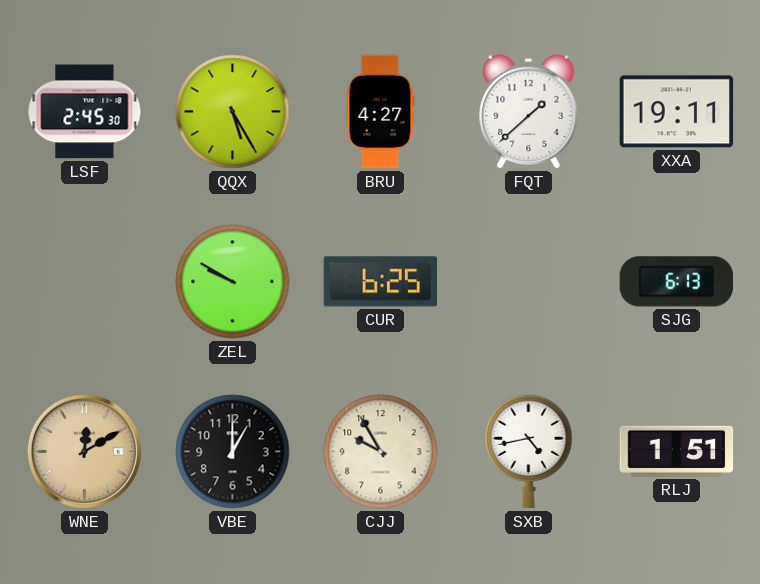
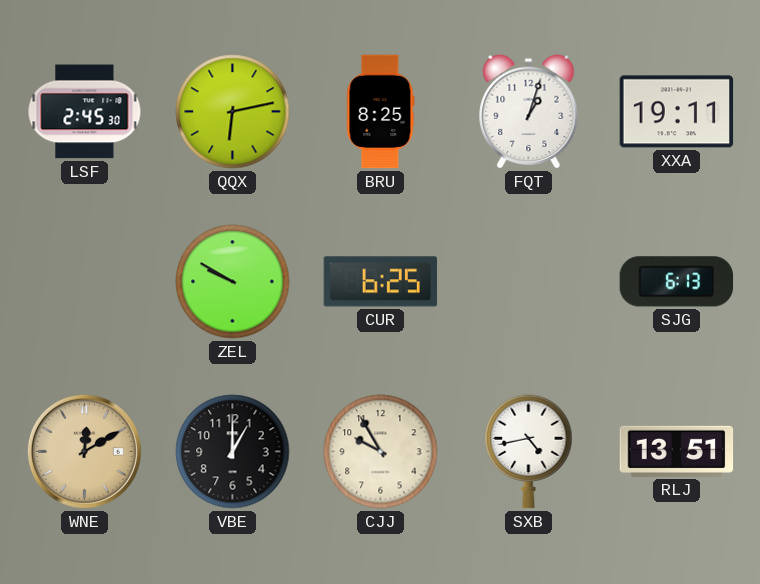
QQX: 5:25 -> 6:13
BRU: 4:27 -> 8:25
FQT: 1:38 -> 1:03
RLJ: 1:51 -> 13:51
